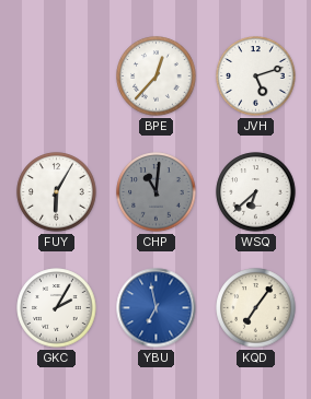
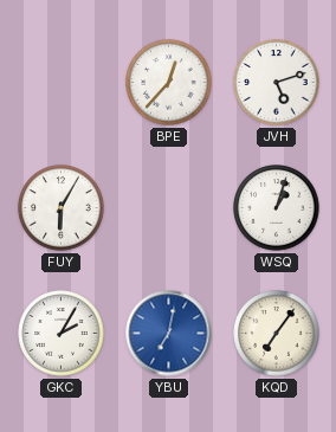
CHP: 11:01 -> none
WSQ: 6:38 -> 1:03
YBU: 6:58 -> 7:02
